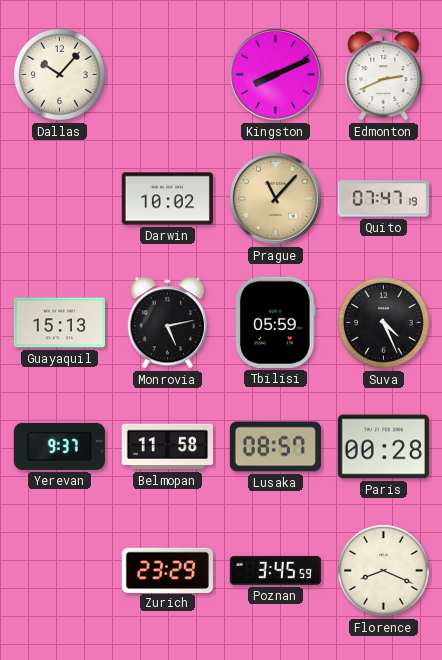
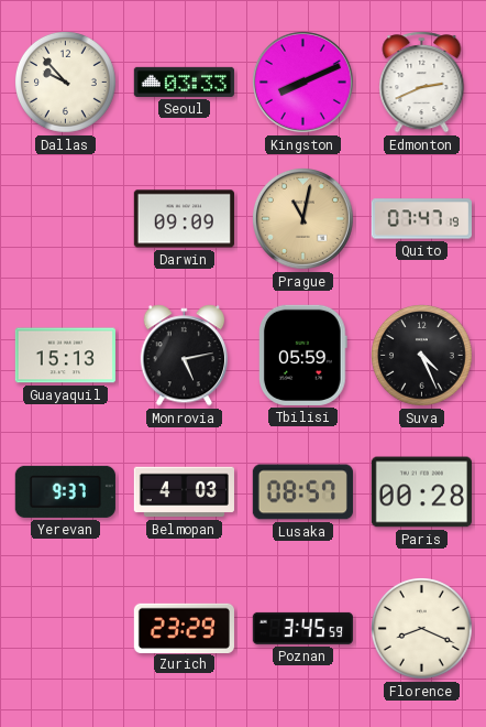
Dallas: 10:07 -> 9:53
Seoul: none -> 03:33
Darwin: 10:02 -> 09:09
Prague: 11:07 -> 11:02
Belmopan: 11:58 -> 4:03
